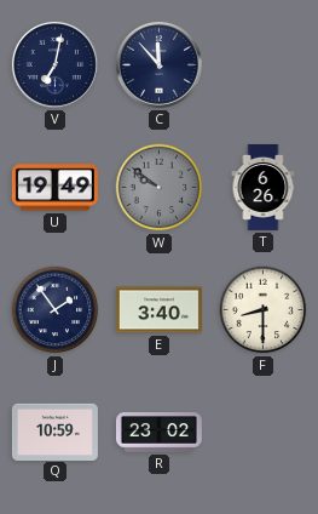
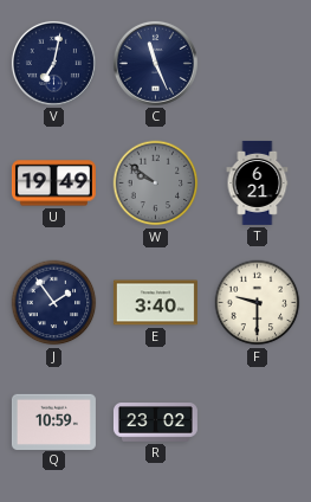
C: 11:53 -> 11:26
T: 6:26 -> 6:21
F: 8:30 -> 9:30
